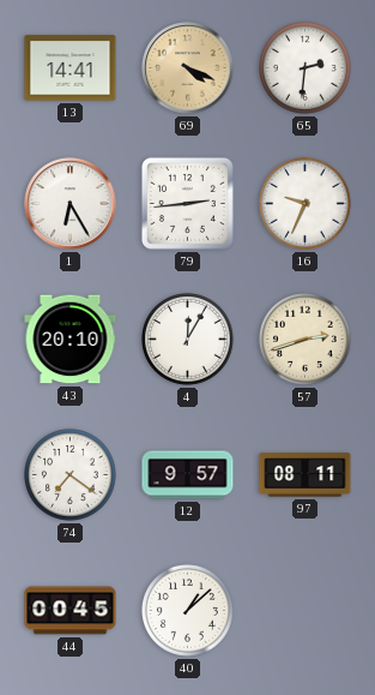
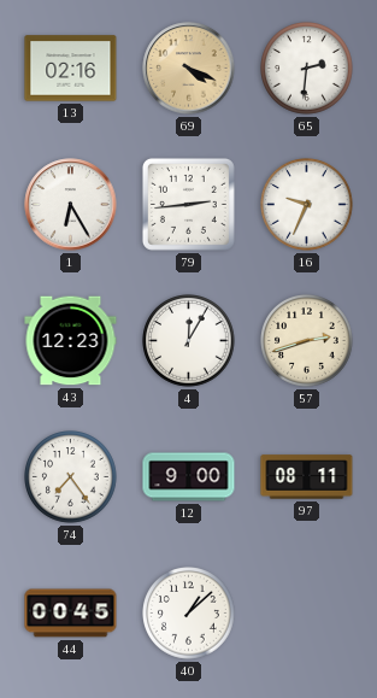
13: 14:41 -> 02:16
43: 20:10 -> 12:23
74: 7:21 -> 7:24
12: 9:57 -> 9:00
